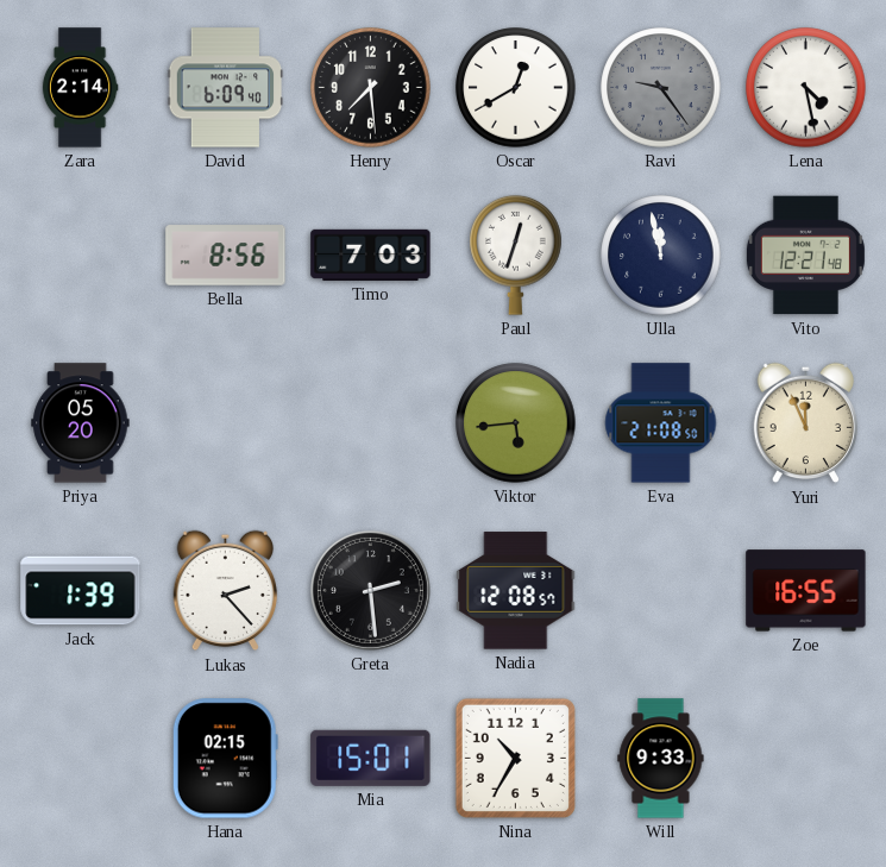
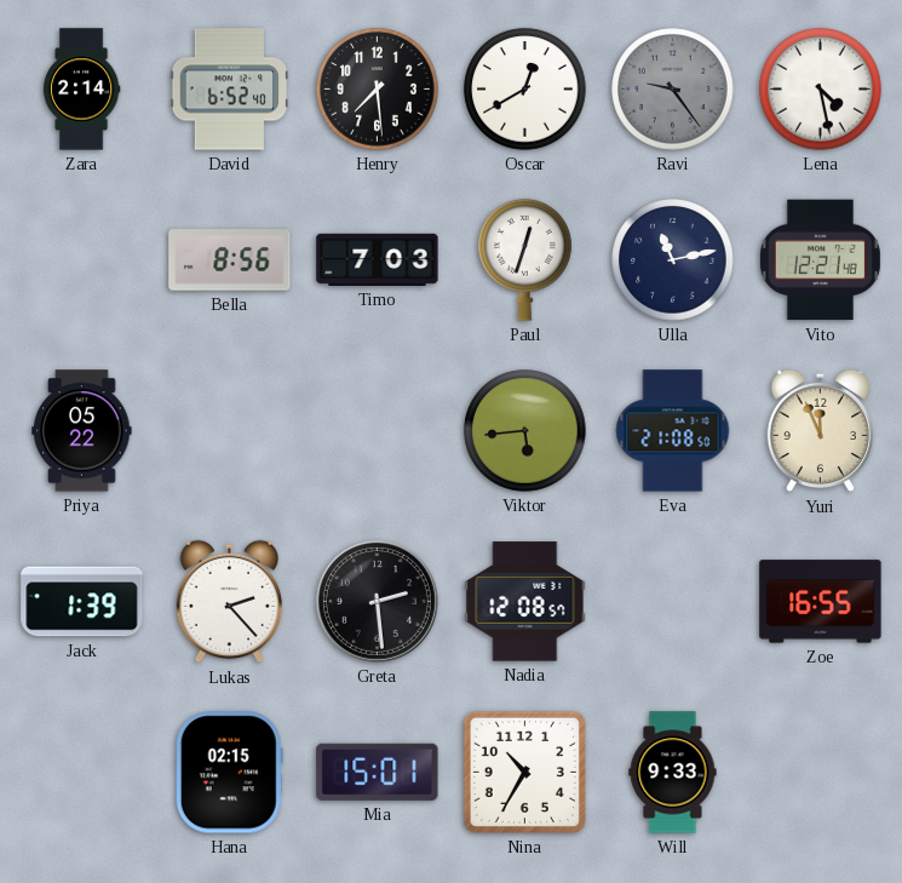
David: 6:09 -> 6:52
Ulla: 11:58 -> 11:13
Priya: 05:20 -> 05:22
